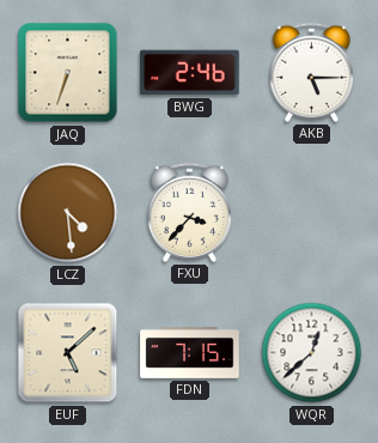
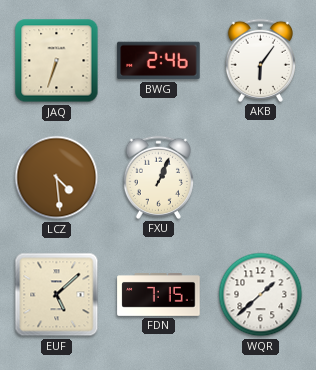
AKB: 5:15 -> 6:06
FXU: 3:37 -> 1:04
WQR: 12:38 -> 1:38
